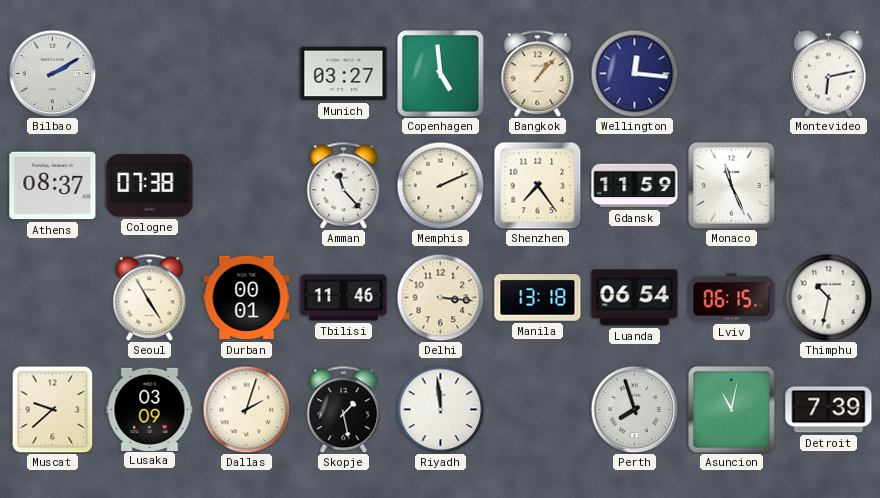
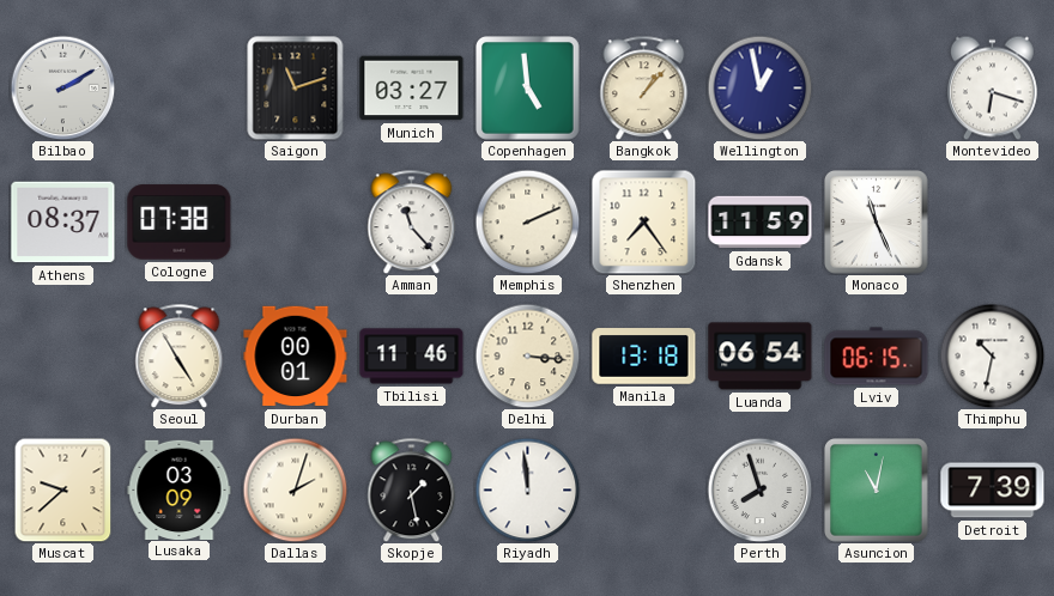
Saigon: none -> 11:12
Wellington: 12:16 -> 12:58
Montevideo: 6:13 -> 6:18
